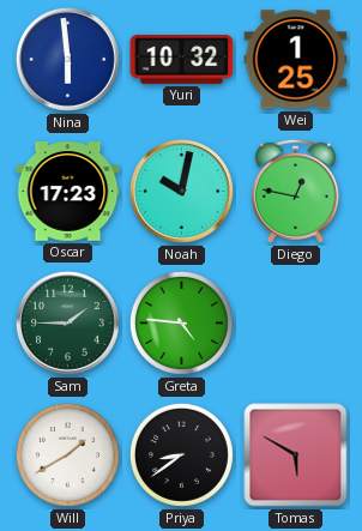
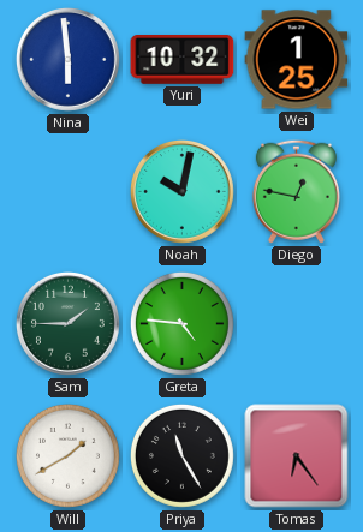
Oscar: 17:23 -> none
Priya: 8:39 -> 11:25
Tomas: 5:50 -> 6:24
